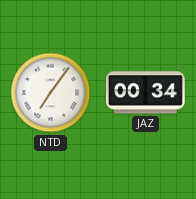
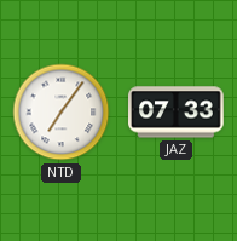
JAZ: 00:34 -> 07:33
